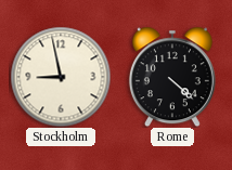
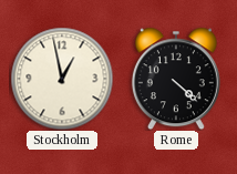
Stockholm: 8:58 -> 12:58
